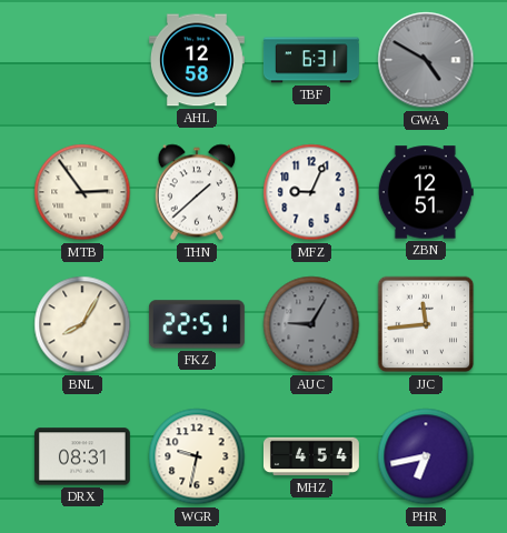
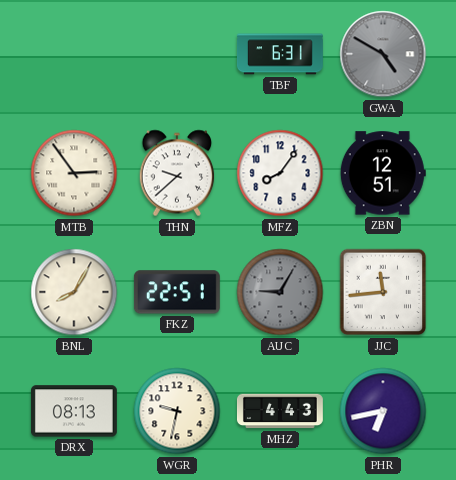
AHL: 12:58 -> none
THN: 1:38 -> 9:38
MFZ: 9:04 -> 8:06
DRX: 08:31 -> 08:13
MHZ: 4:54 -> 4:43
